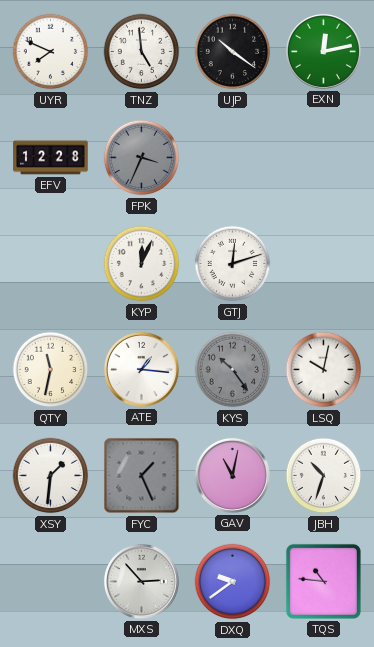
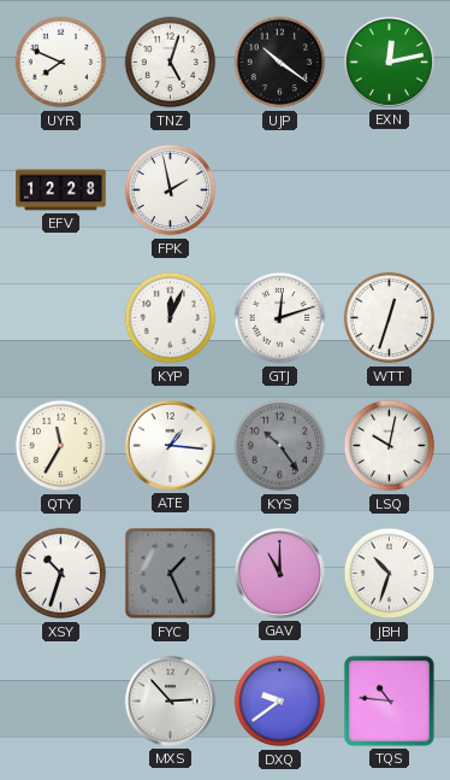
TNZ: 4:59 -> 5:03
FPK: 3:34 -> 1:58
FPK dial: grey -> white
WTT: none -> 12:33
QTY: 11:32 -> 11:35
XSY: 1:31 -> 10:33
GAV: 11:02 -> 11:00
